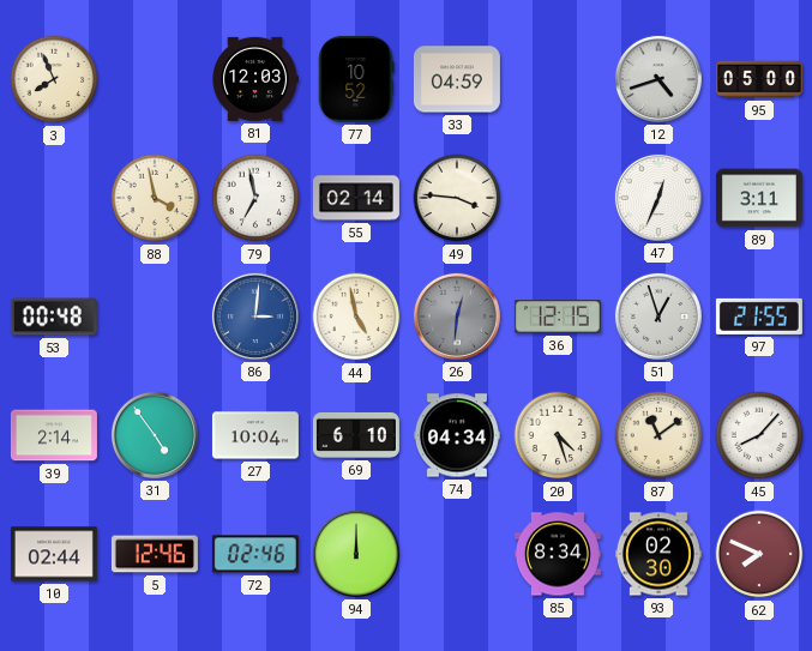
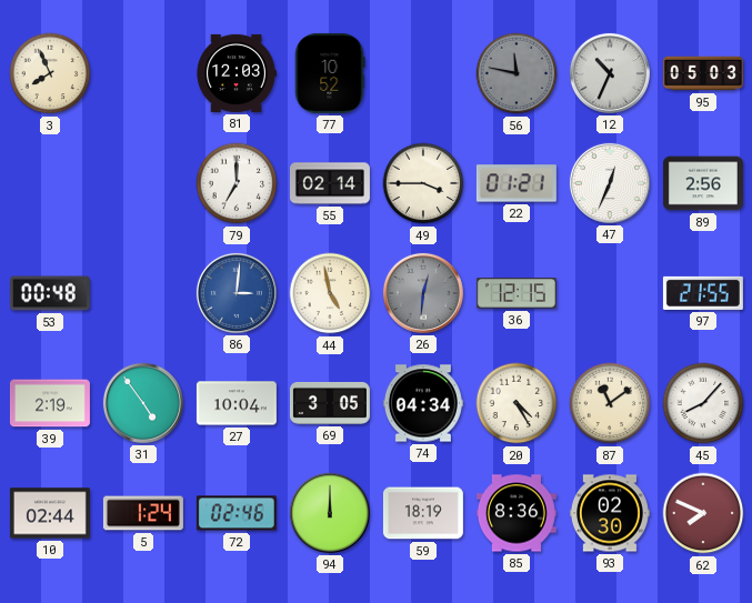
33: 04:59 -> none
56: none -> 11:47
12: 4:42 -> 10:34
95: 05:00 -> 05:03
88: 3:58 -> none
79: 6:58 -> 7:00
49: 3:46 -> 3:45
22: none -> 01:21
89: 3:11 -> 2:56
51: 12:57 -> none
39: 2:14 -> 2:19
69: 6:10 -> 3:05
20: 4:27 -> 4:25
5: 12:46 -> 1:24
59: none -> 18:19
85: 8:34 -> 8:36
